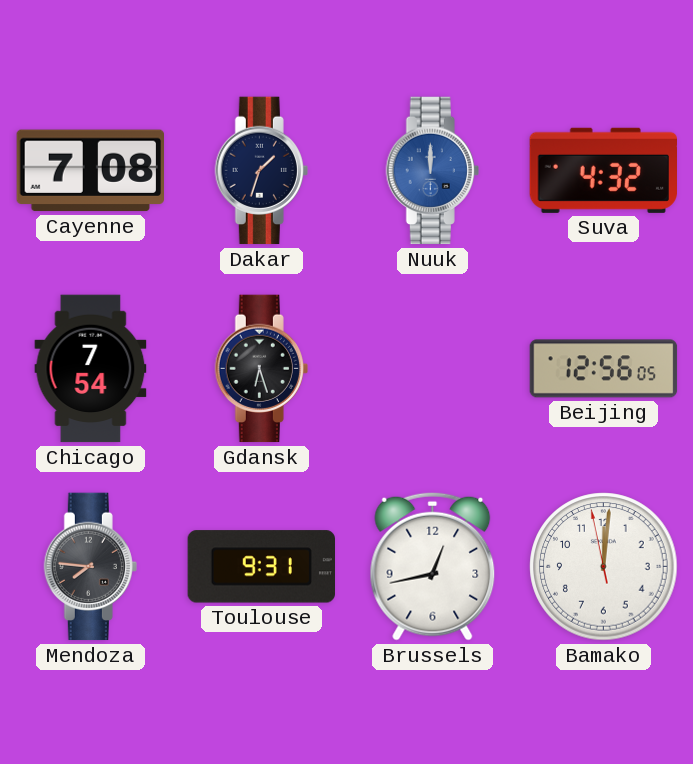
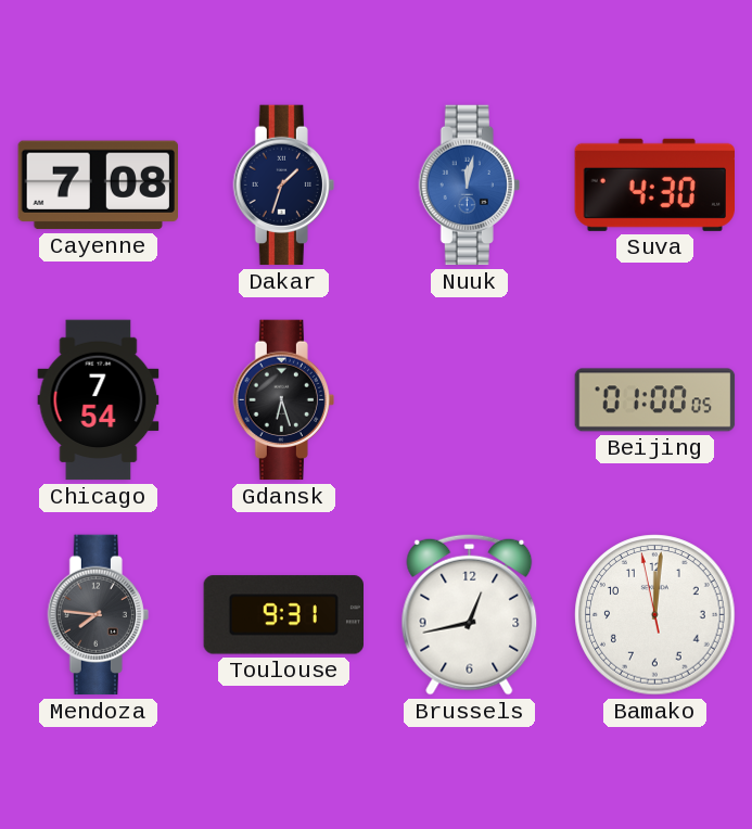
Nuuk: 12:00 -> 12:02
Suva: 4:32 -> 4:30
Beijing: 12:56 -> 01:00
